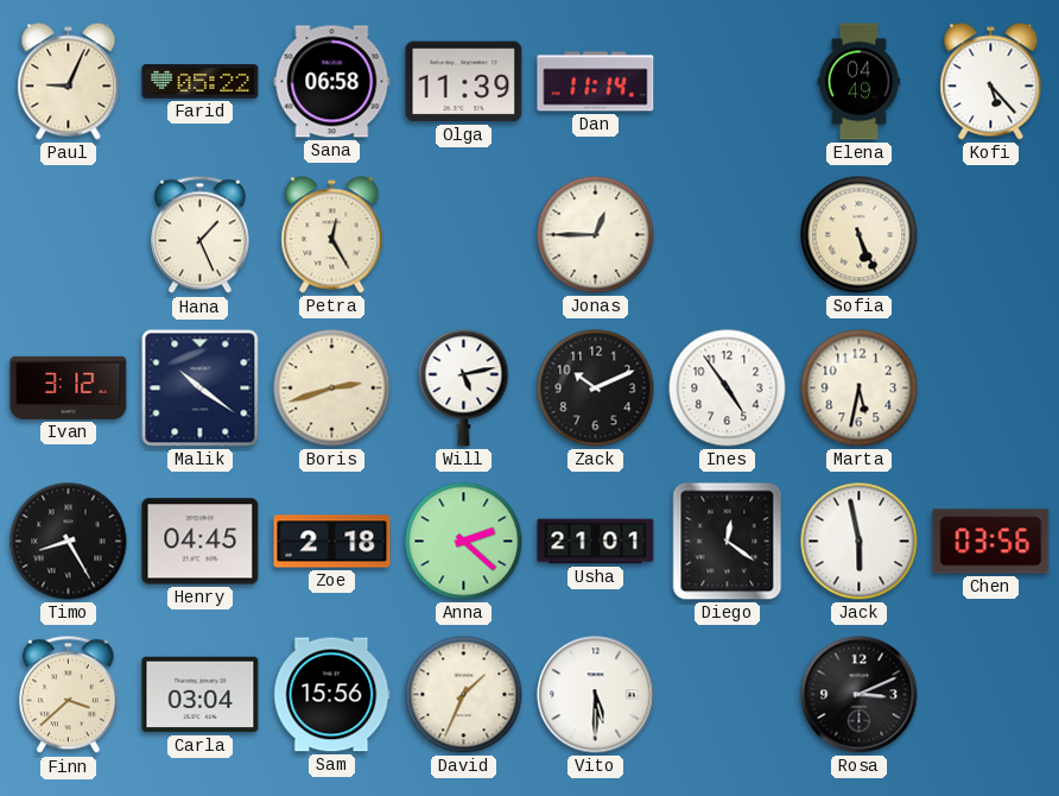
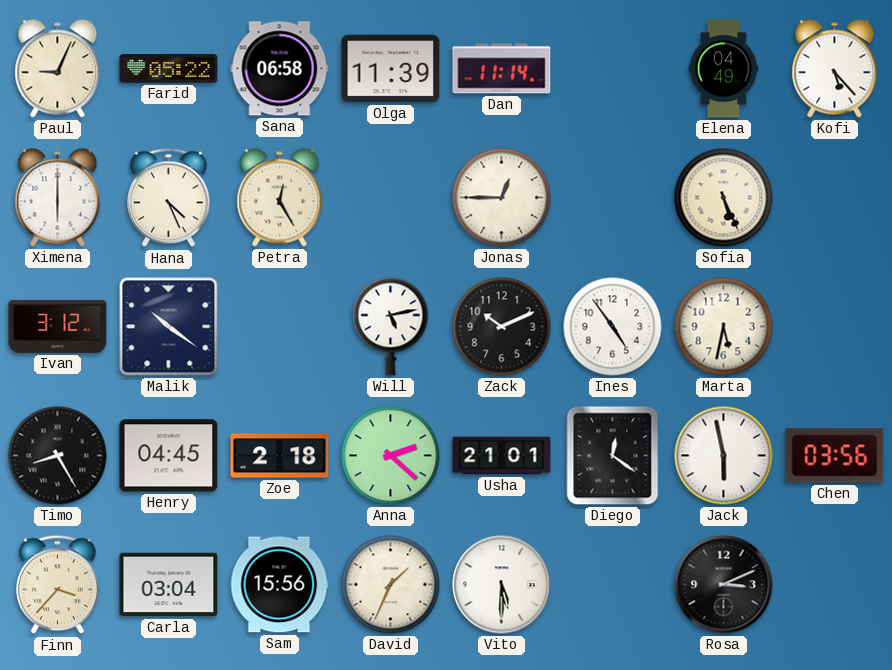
Ximena: none -> 6:00
Hana: 1:26 -> 4:26
Boris: 2:42 -> none
Finn: 3:38 -> 3:37
